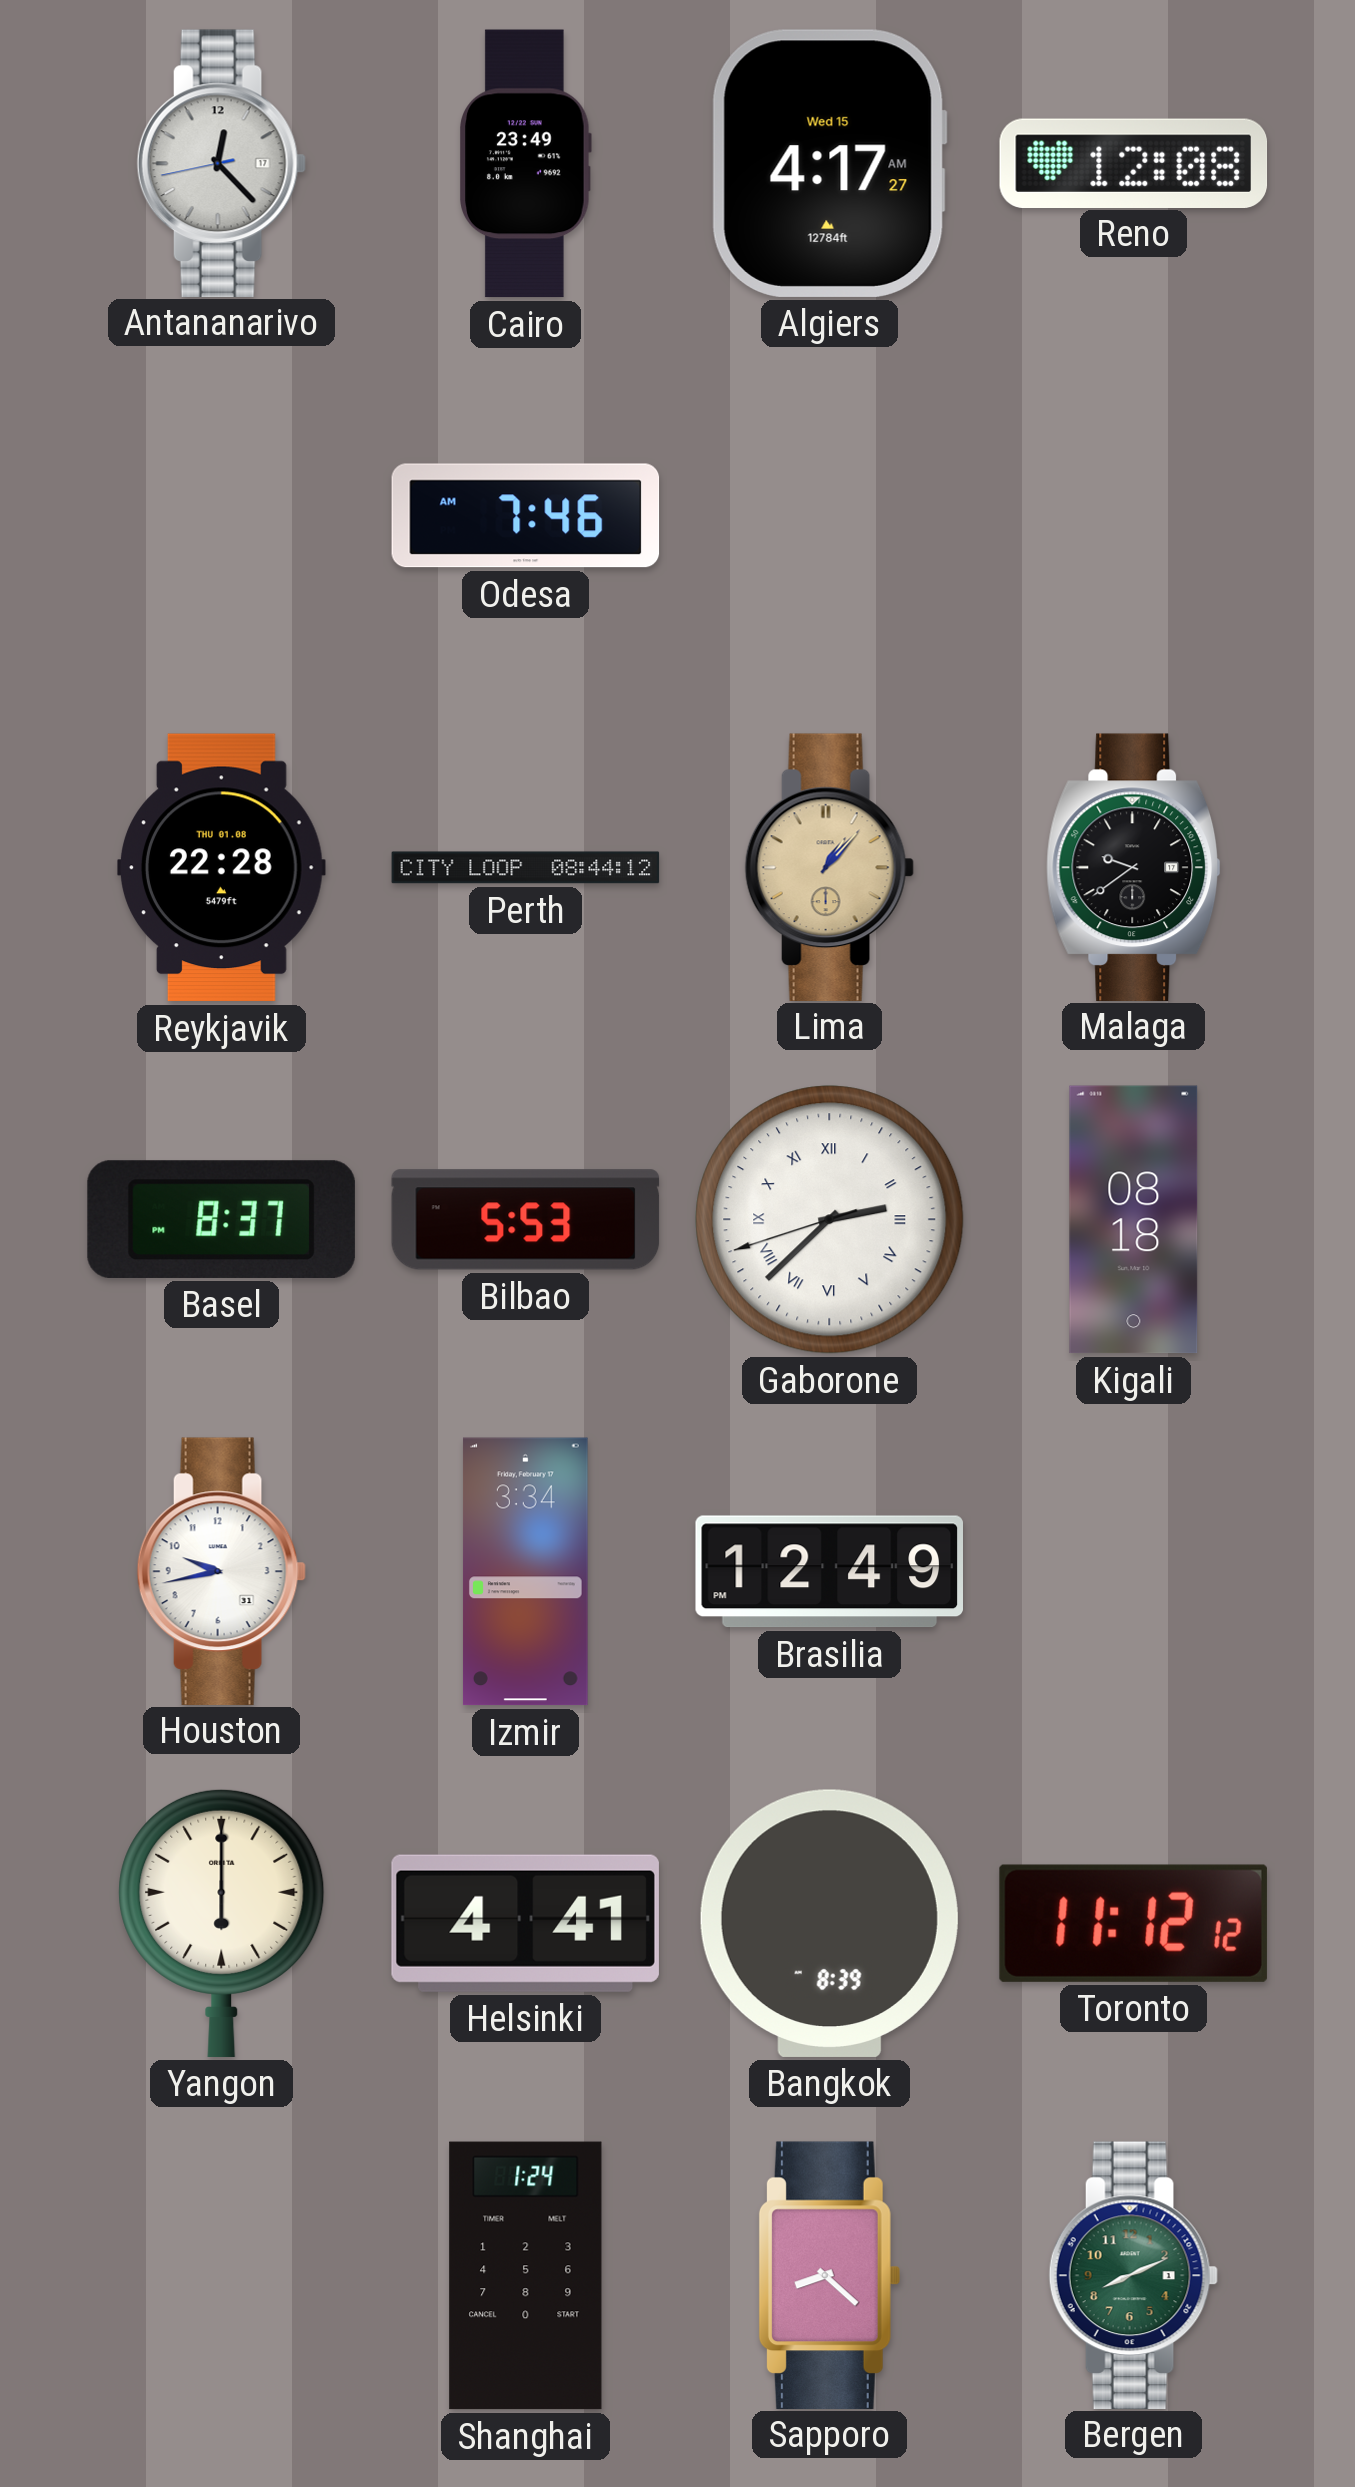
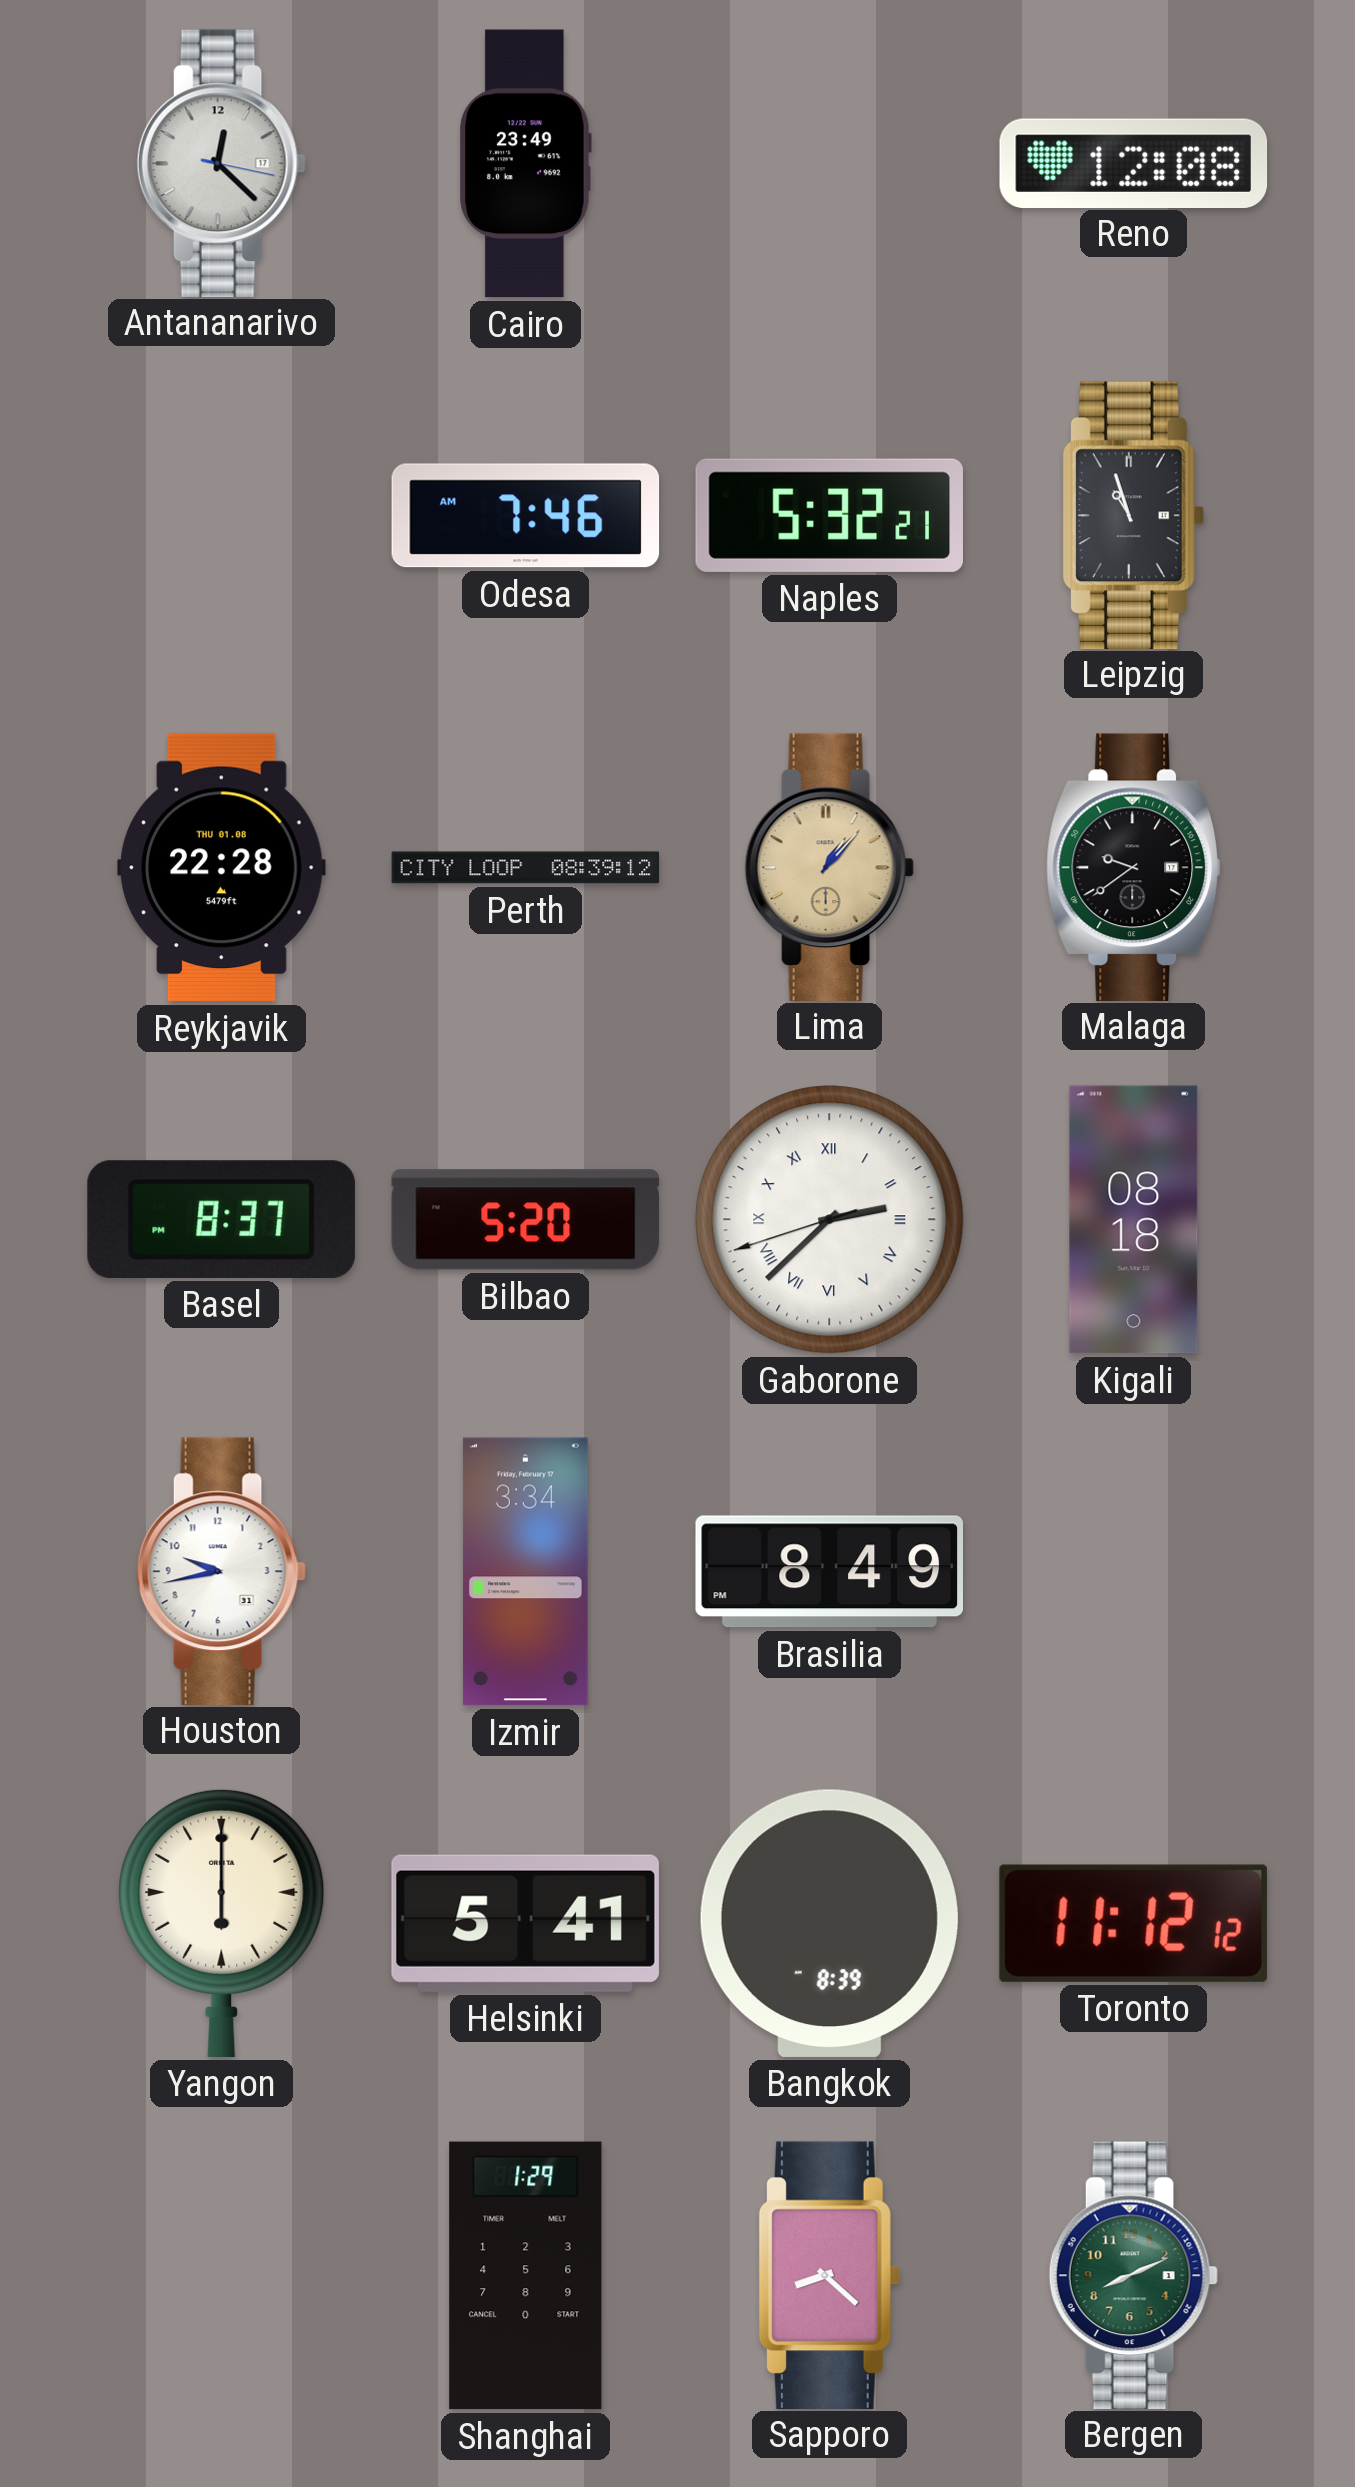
Antananarivo: 12:22:43 -> 12:22:17
Algiers: 4:17 -> none
Naples: none -> 5:32
Leipzig: none -> 10:57
Perth: 08:44 -> 08:39
Bilbao: 5:53 -> 5:20
Brasilia: 12:49 -> 8:49
Helsinki: 4:41 -> 5:41
Shanghai: 1:24 -> 1:29
